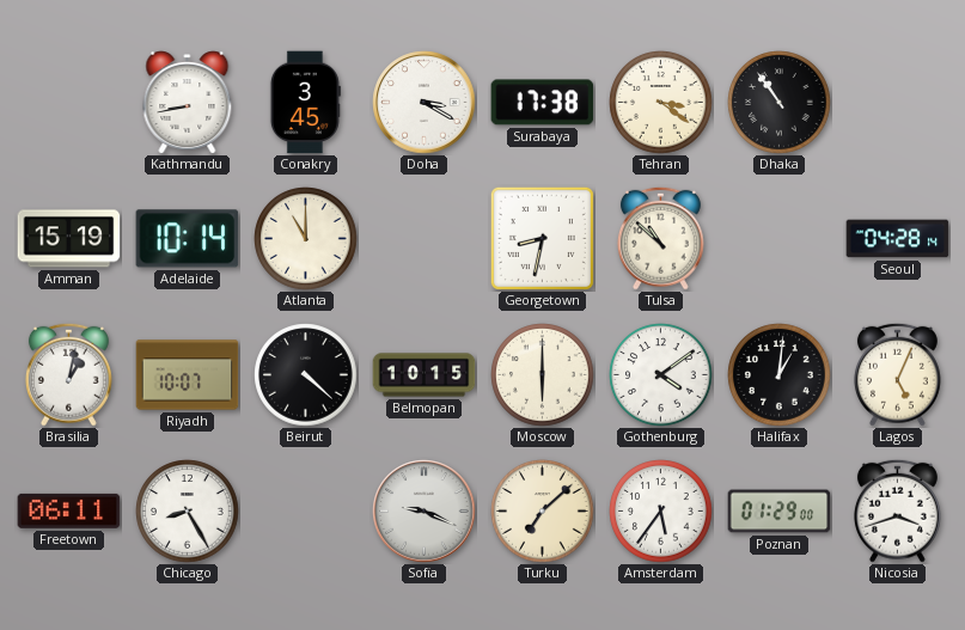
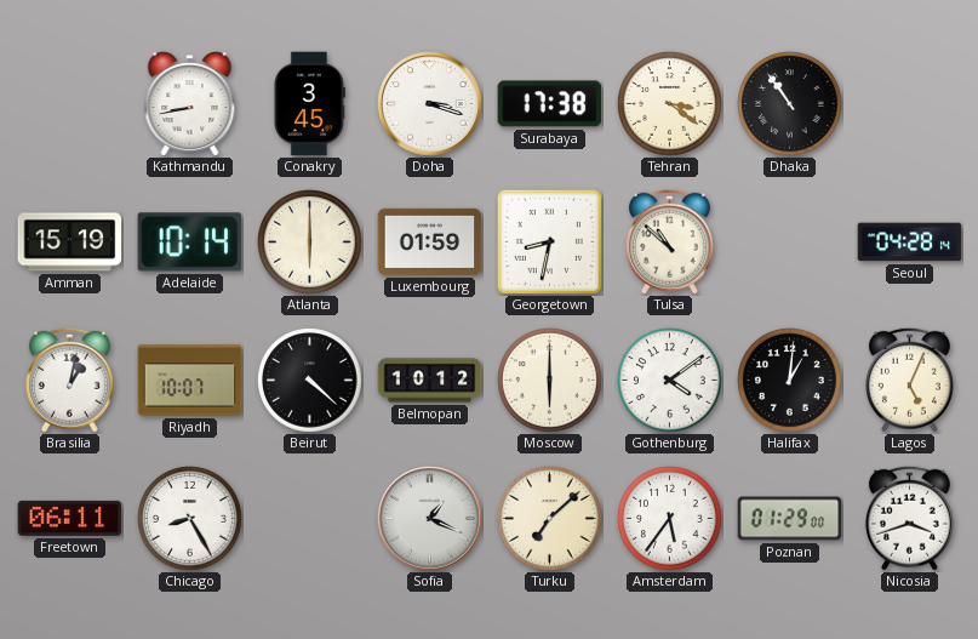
Doha: 3:20 -> 3:18
Atlanta: 11:00 -> 6:00
Luxembourg: none -> 01:59
Belmopan: 10:15 -> 10:12
Sofia: 9:19 -> 1:19
